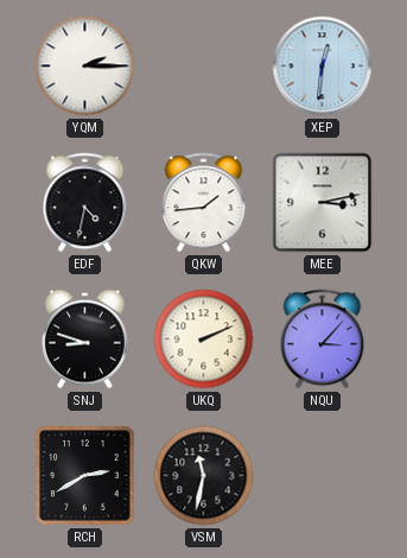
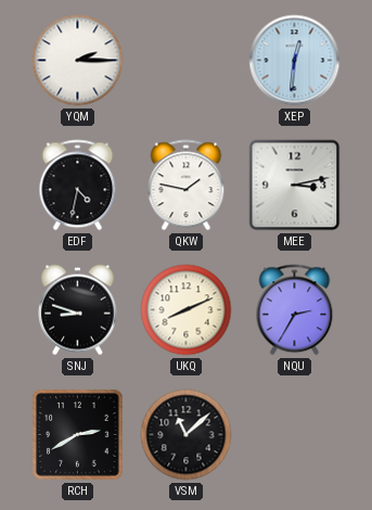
QKW: 1:44 -> 1:47
UKQ: 2:11 -> 8:11
NQU: 3:07 -> 2:35
VSM: 11:32 -> 11:08
